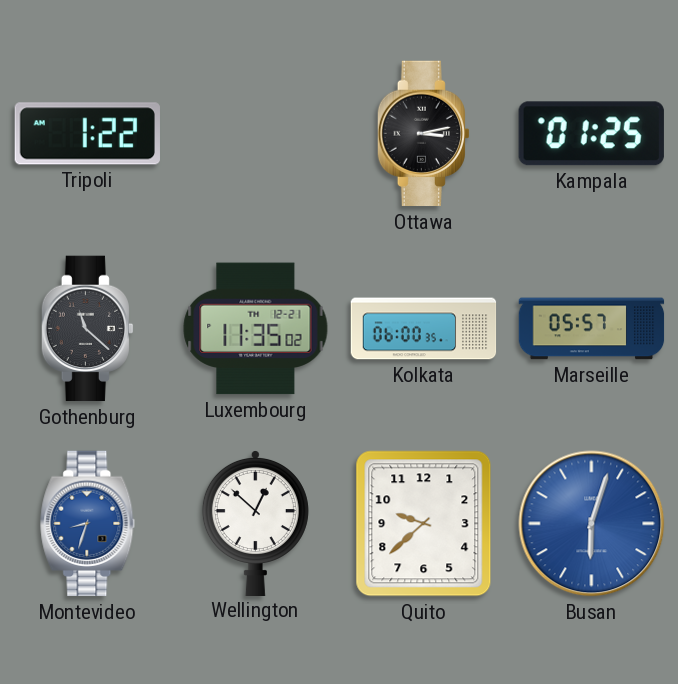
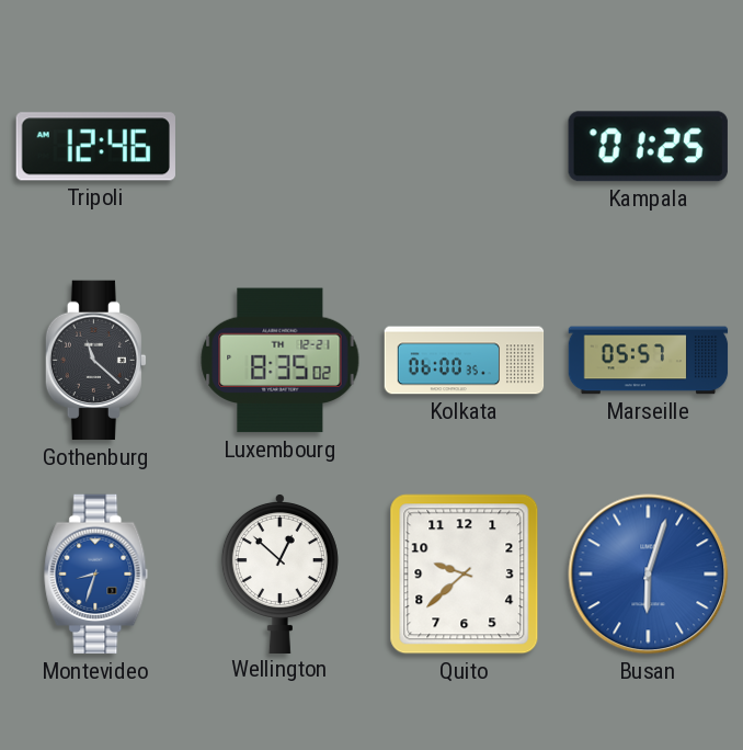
Tripoli: 1:22 -> 12:46
Ottawa: 3:13 -> none
Luxembourg: 11:35 -> 8:35
